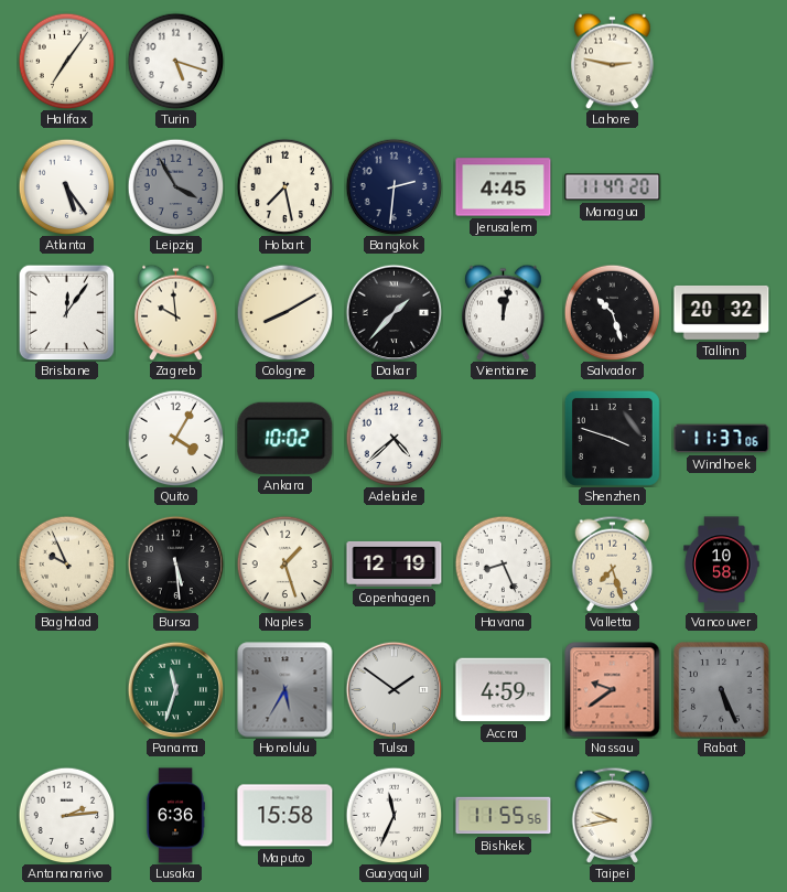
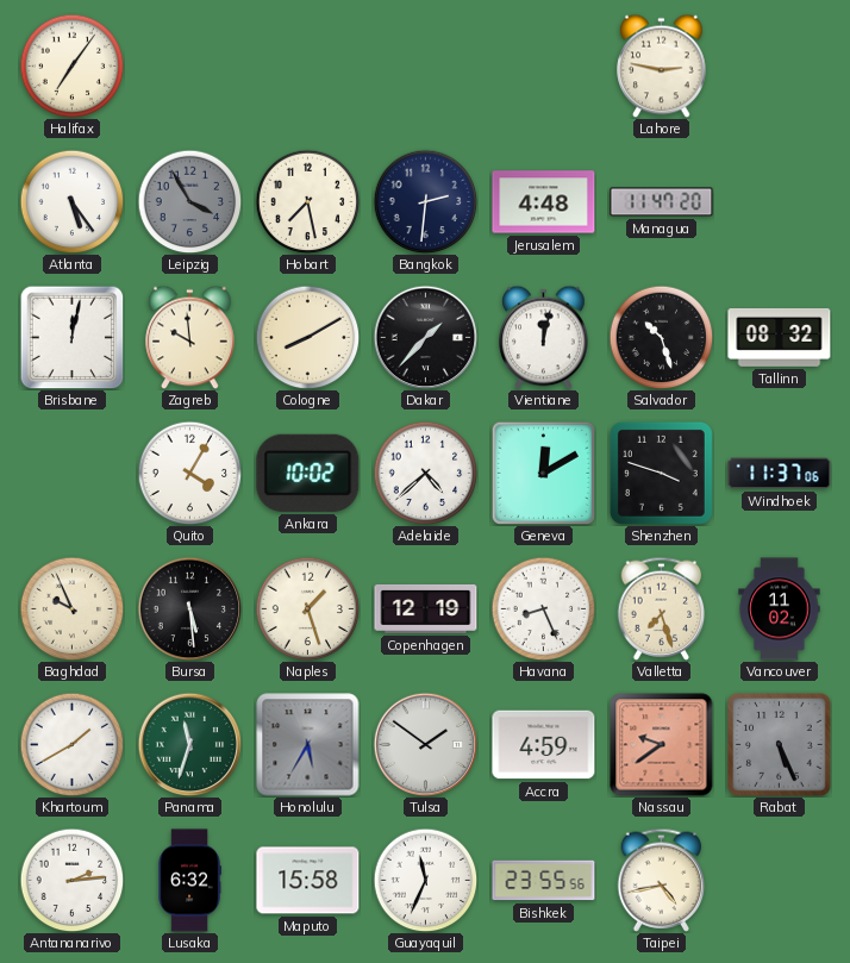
Turin: 5:18 -> none
Jerusalem: 4:45 -> 4:48
Brisbane: 12:06 -> 12:02
Tallinn: 20:32 -> 08:32
Geneva: none -> 12:10
Vancouver: 10:58 -> 11:02
Khartoum: none -> 1:40
Lusaka: 6:36 -> 6:32
Bishkek: 11:55 -> 23:55
Taipei: 9:43 -> 4:43
